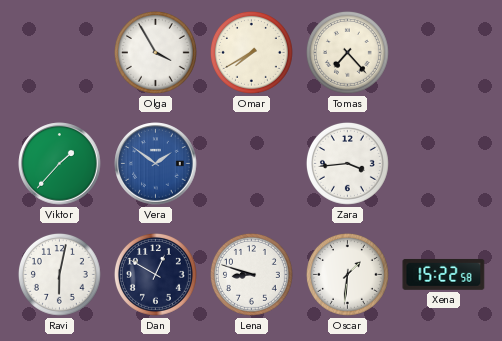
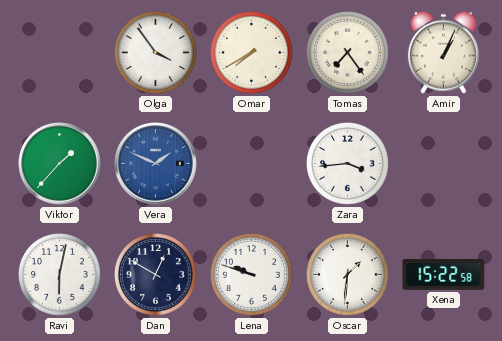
Olga: 3:55 -> 3:54
Tomas: 7:23 -> 7:24
Amir: none -> 1:04
Vera: 1:51 -> 1:49
Lena: 8:48 -> 9:48
